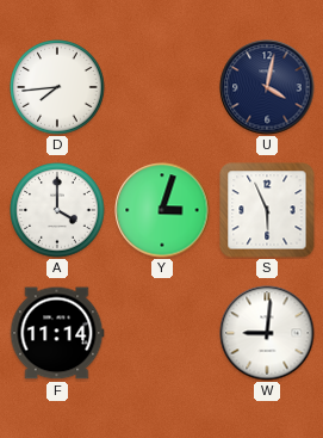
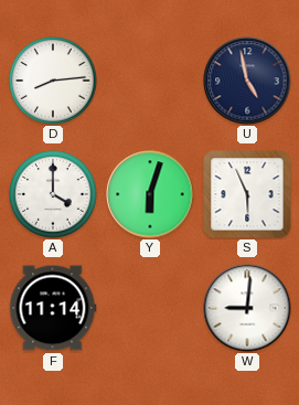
D: 7:44 -> 8:14
U: 4:02 -> 4:58
Y: 3:03 -> 6:03
